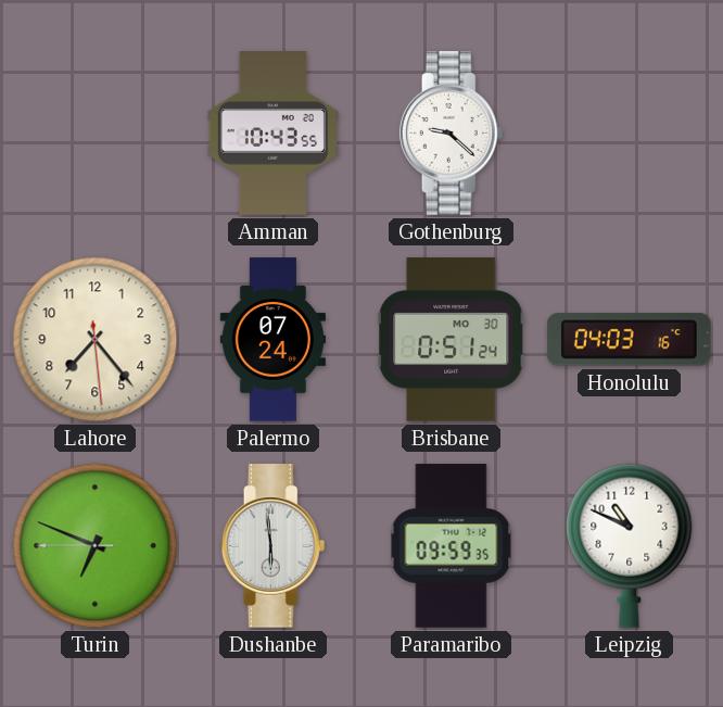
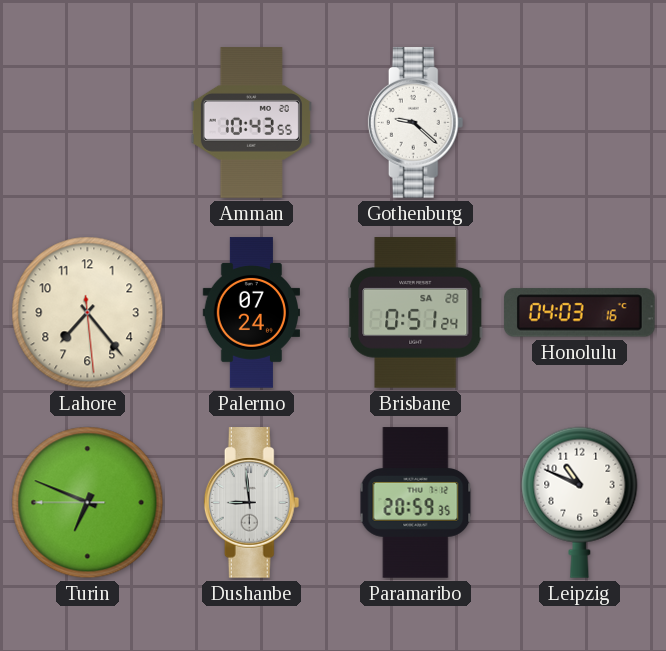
Brisbane date: MO 30 -> SA 28
Dushanbe: 5:59 -> 8:59
Paramaribo: 09:59 -> 20:59
